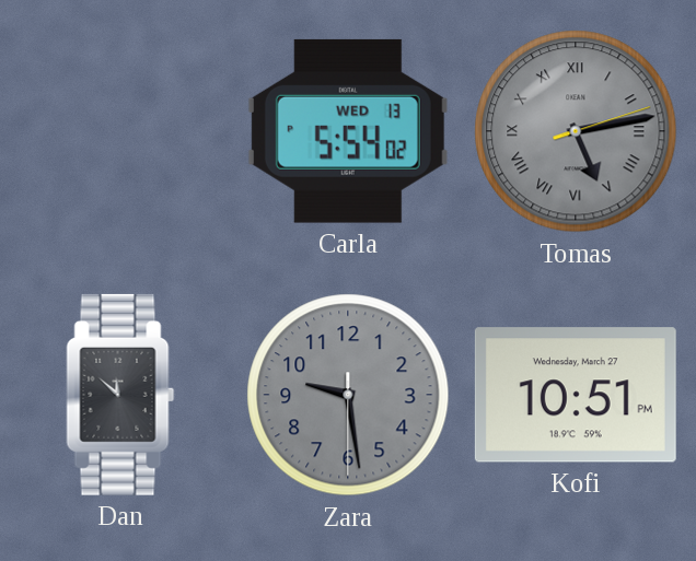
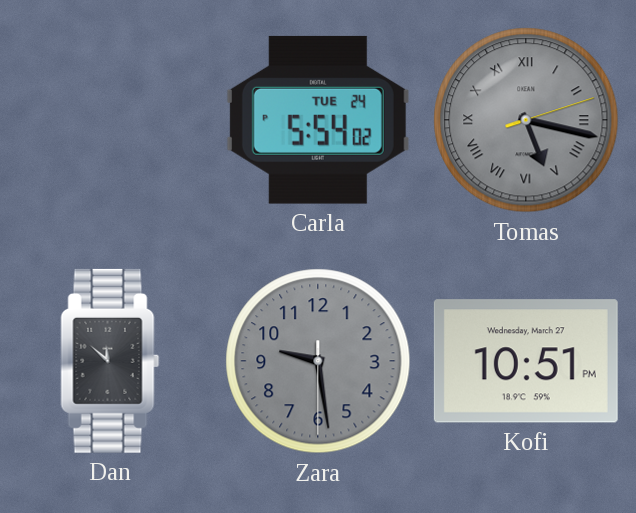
Carla date: WED 13 -> TUE 24
Tomas: 5:13 -> 5:17
